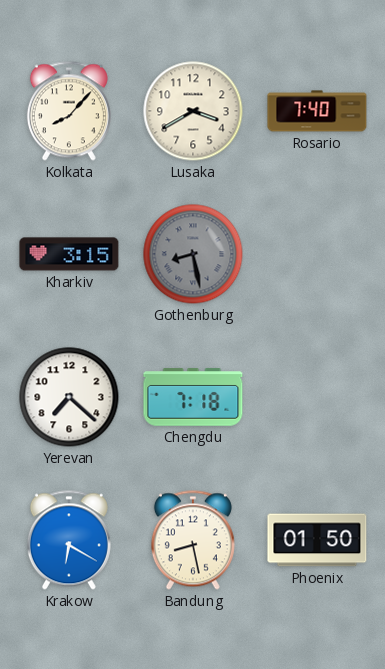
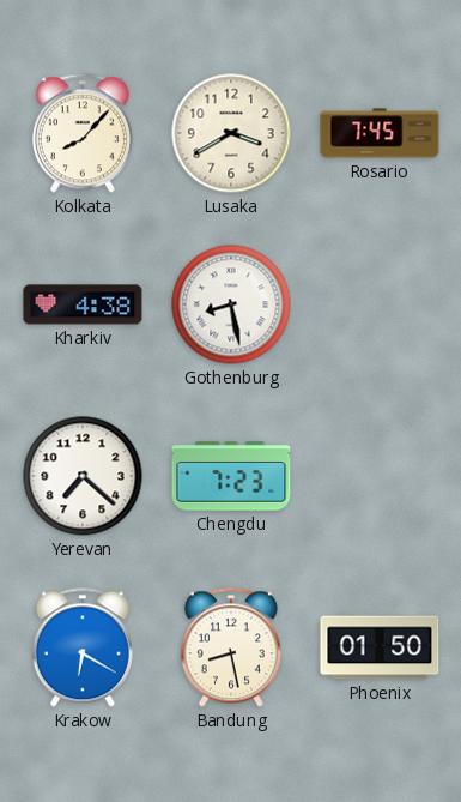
Rosario: 7:40 -> 7:45
Kharkiv: 3:15 -> 4:38
Gothenburg dial: grey -> white
Chengdu: 7:18 -> 7:23
